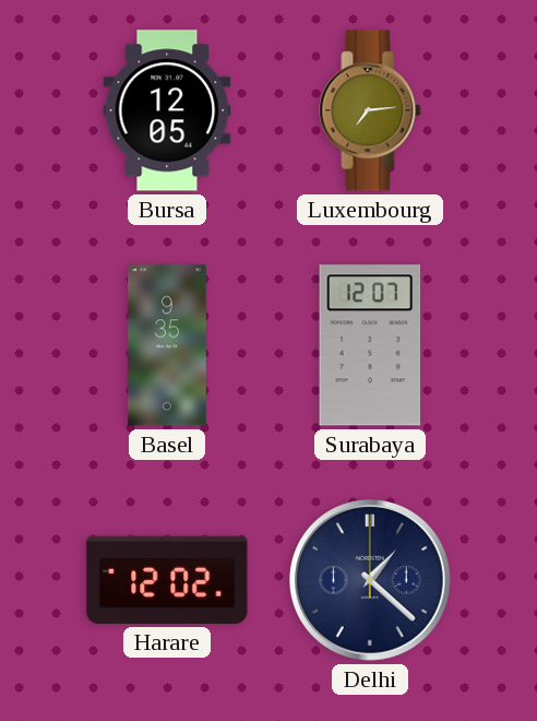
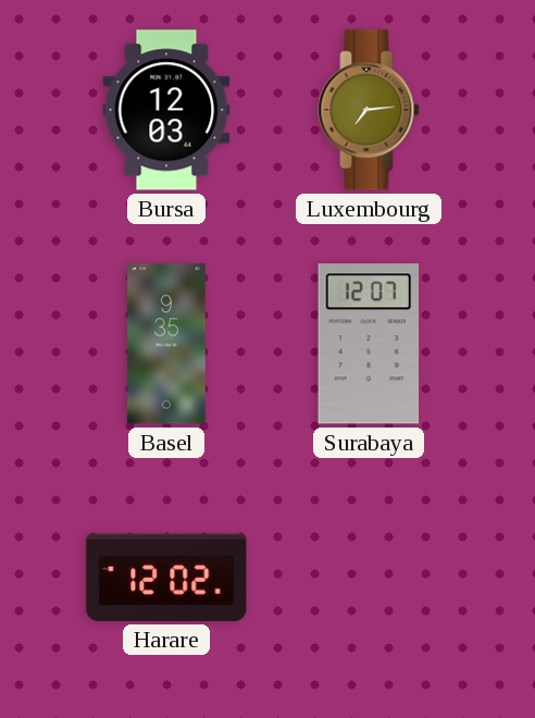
Bursa: 12:05 -> 12:03
Delhi: 1:22 -> none
